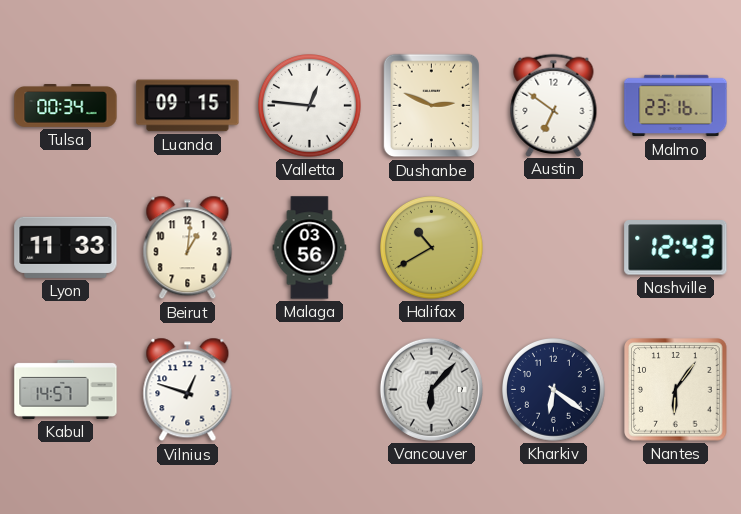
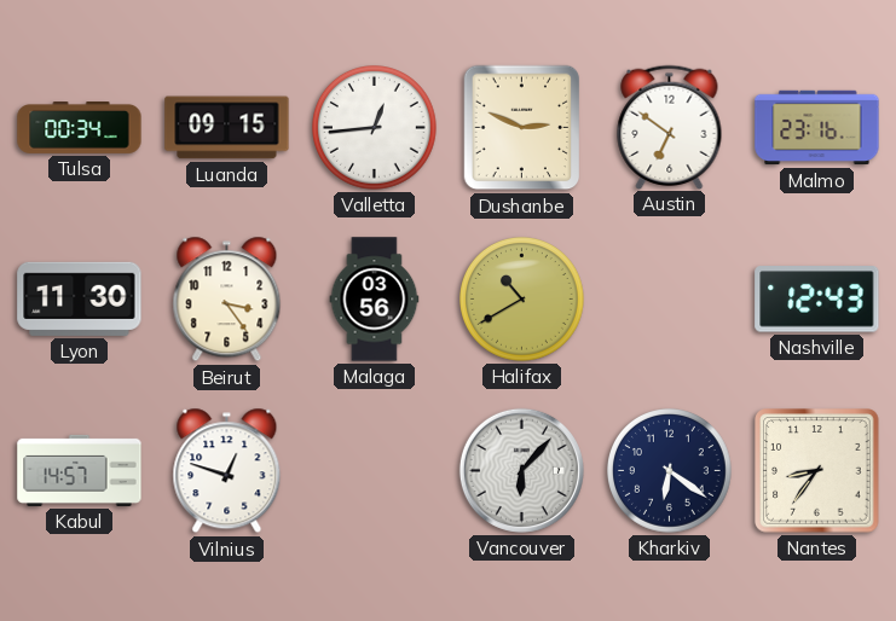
Valletta: 12:46 -> 12:44
Lyon: 11:33 -> 11:30
Beirut: 1:01 -> 3:24
Nantes: 6:06 -> 8:36
